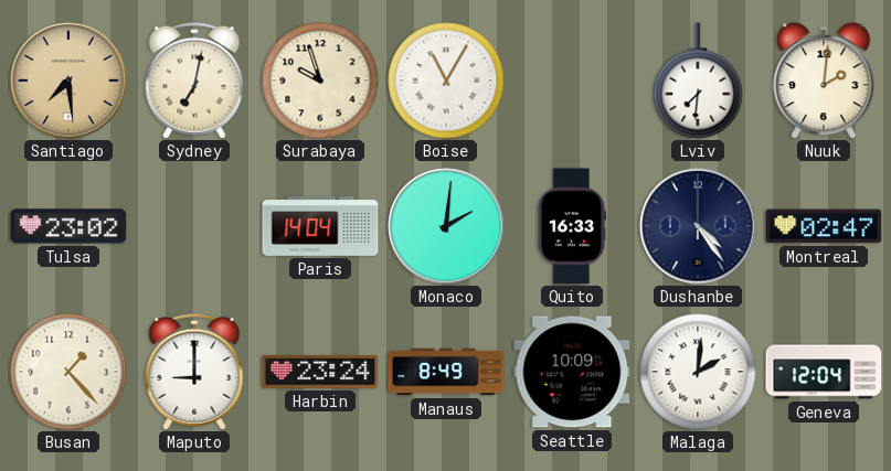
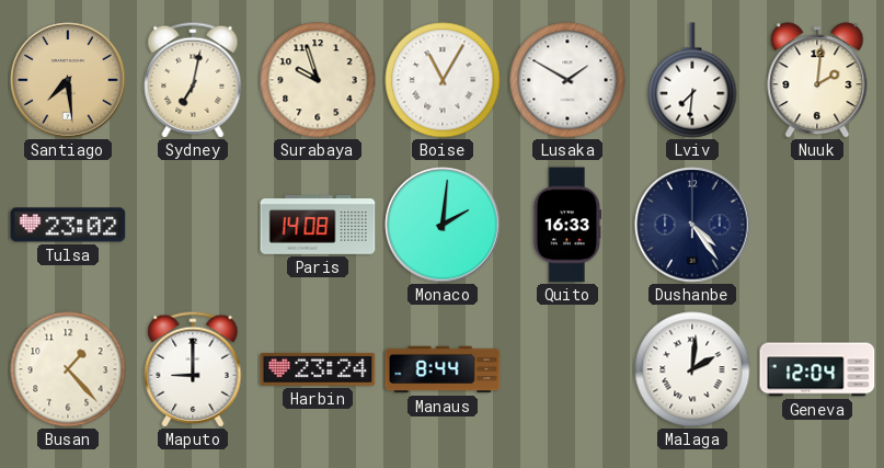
Lusaka: none -> 1:50
Paris: 14:04 -> 14:08
Montreal: 02:47 -> none
Manaus: 8:49 -> 8:44
Seattle: 10:09 -> none
